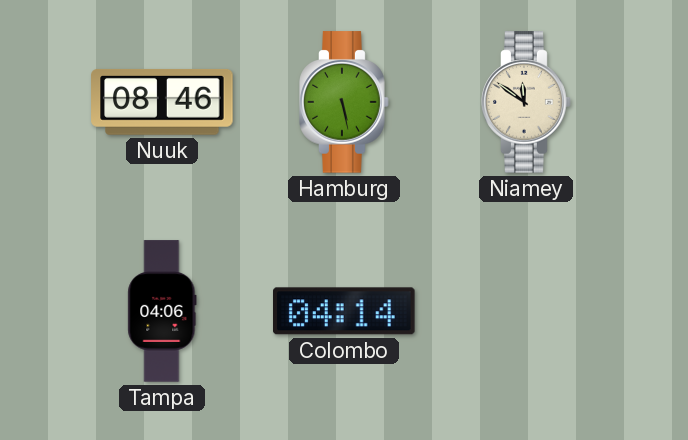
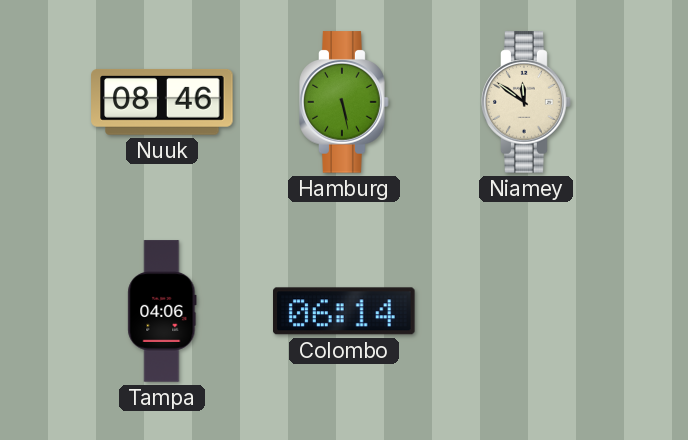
Colombo: 04:14 -> 06:14
